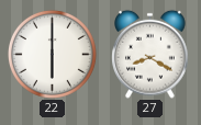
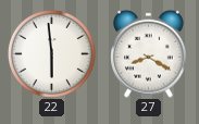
22: 6:00 -> 5:59
